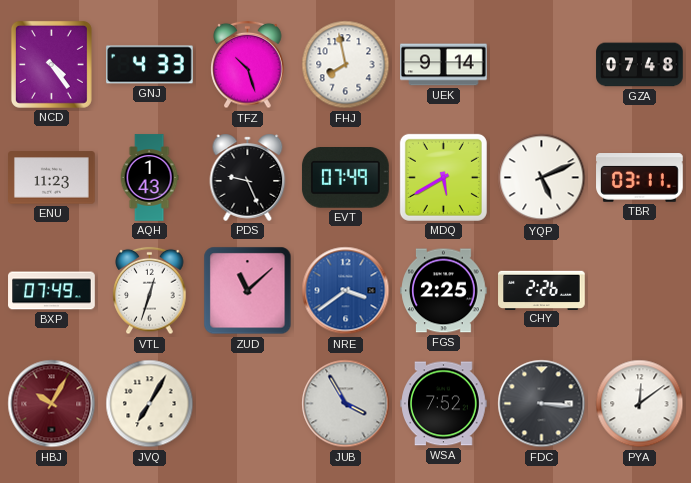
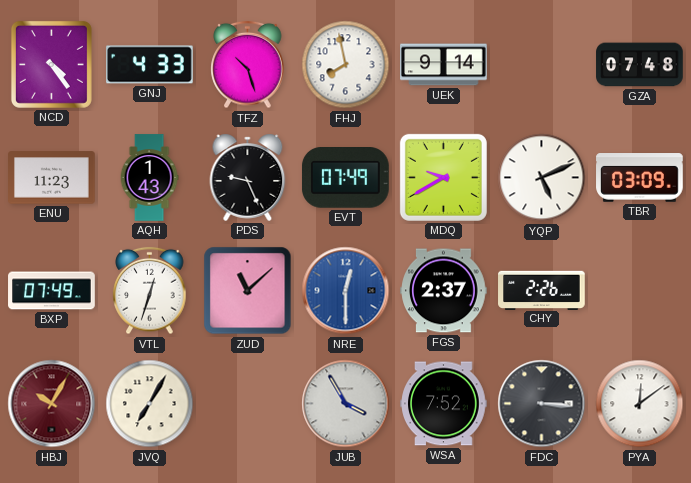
MDQ: 5:40 -> 9:40
TBR: 03:11 -> 03:09
NRE: 3:39 -> 12:30
FGS: 2:25 -> 2:37
